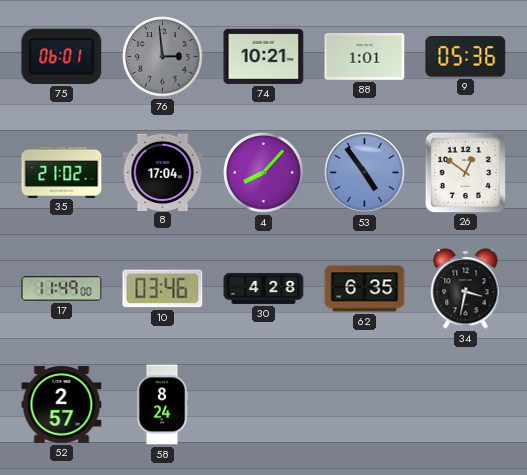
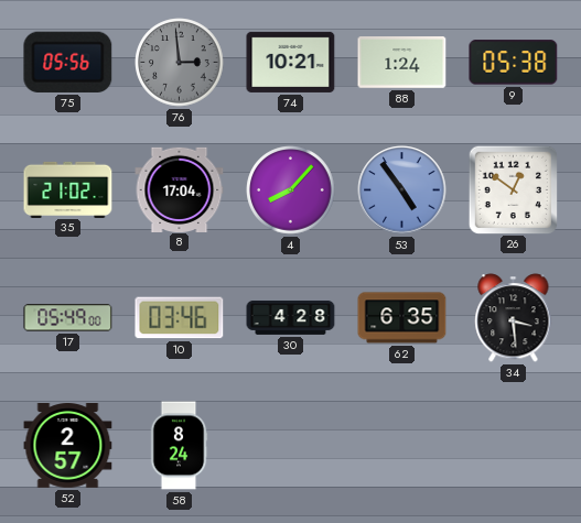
75: 06:01 -> 05:56
88: 1:01 -> 1:24
9: 05:36 -> 05:38
17: 11:49 -> 05:49
34: 3:32 -> 3:29
